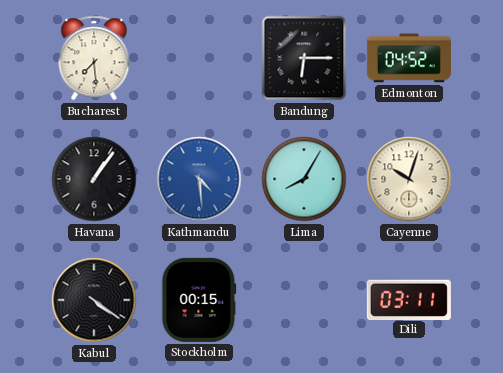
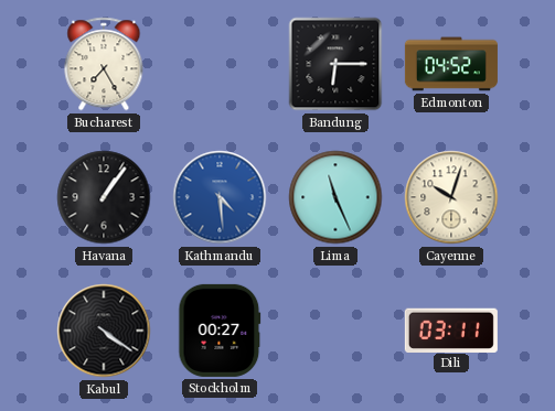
Bucharest: 7:29 -> 7:25
Lima: 8:05 -> 11:26
Stockholm: 00:15 -> 00:27
